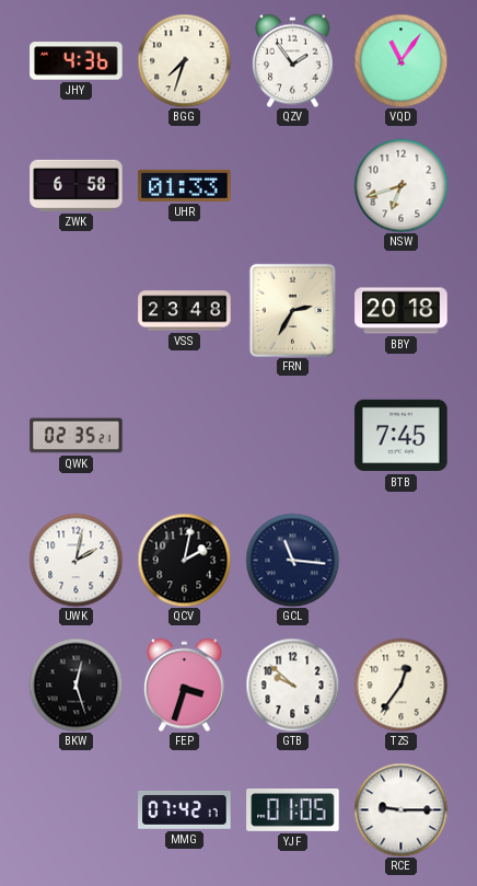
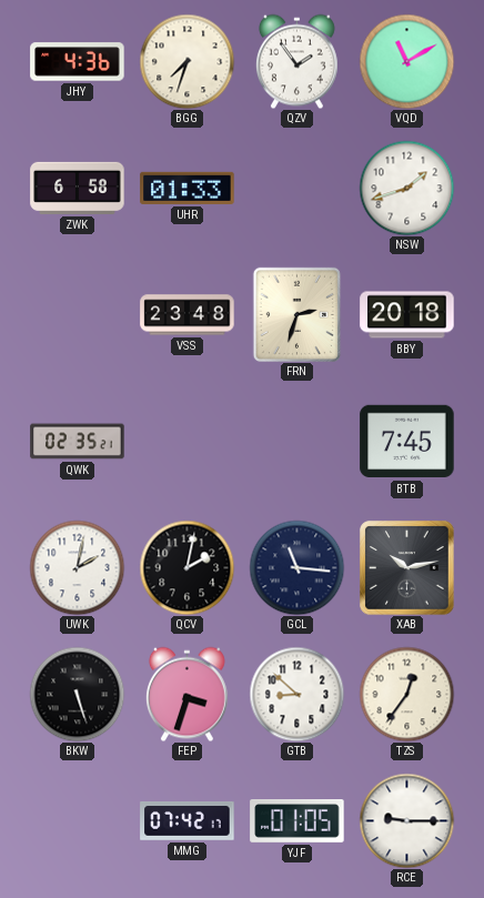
VQD: 11:06 -> 11:10
NSW: 6:42 -> 1:42
FRN: 2:35 -> 2:33
XAB: none -> 10:13
BKW: 12:27 -> 5:27
GTB: 9:52 -> 8:52
